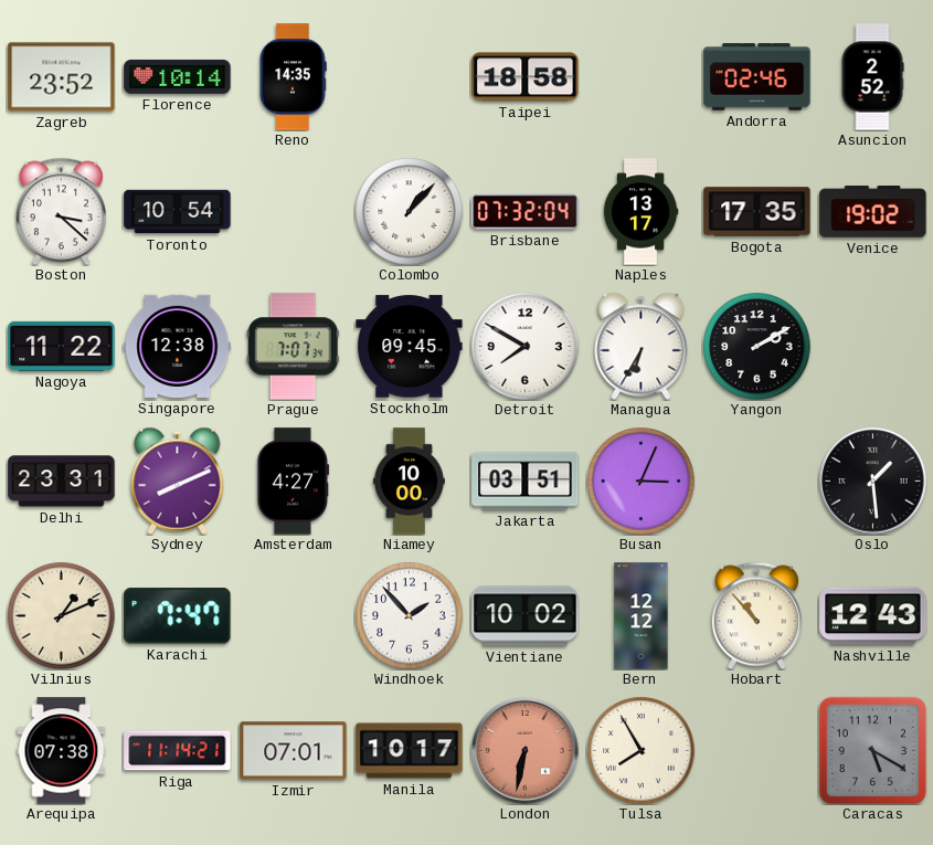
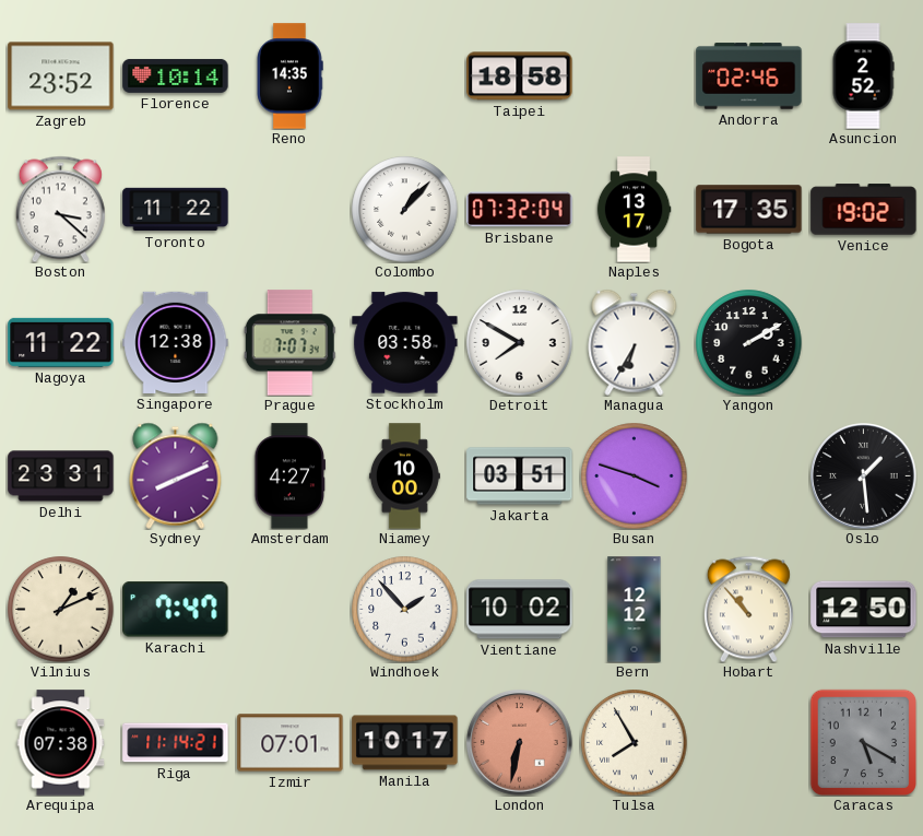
Toronto: 10:54 -> 11:22
Stockholm: 09:45 -> 03:58
Busan: 3:04 -> 3:48
Nashville: 12:43 -> 12:50
